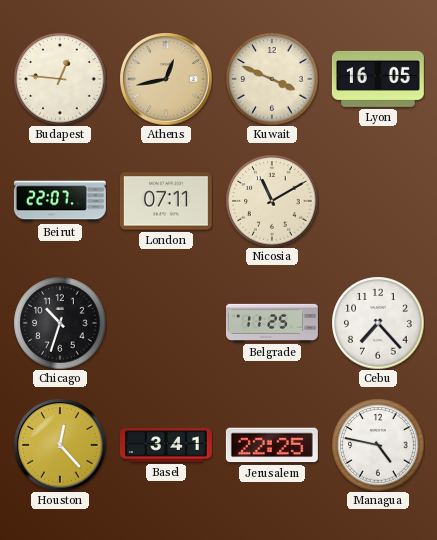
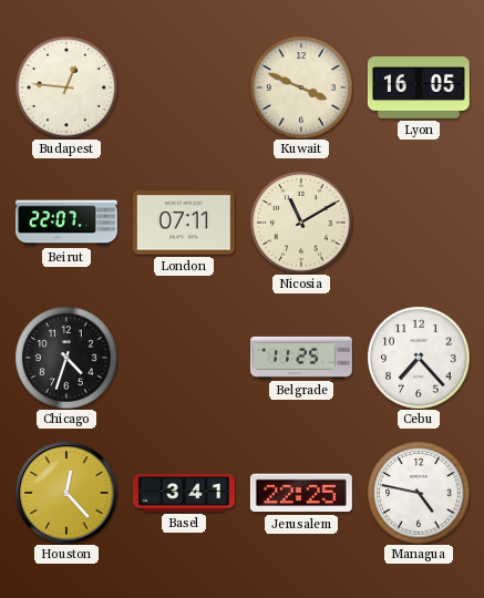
Athens: 12:43 -> none
Chicago: 10:33 -> 4:33
